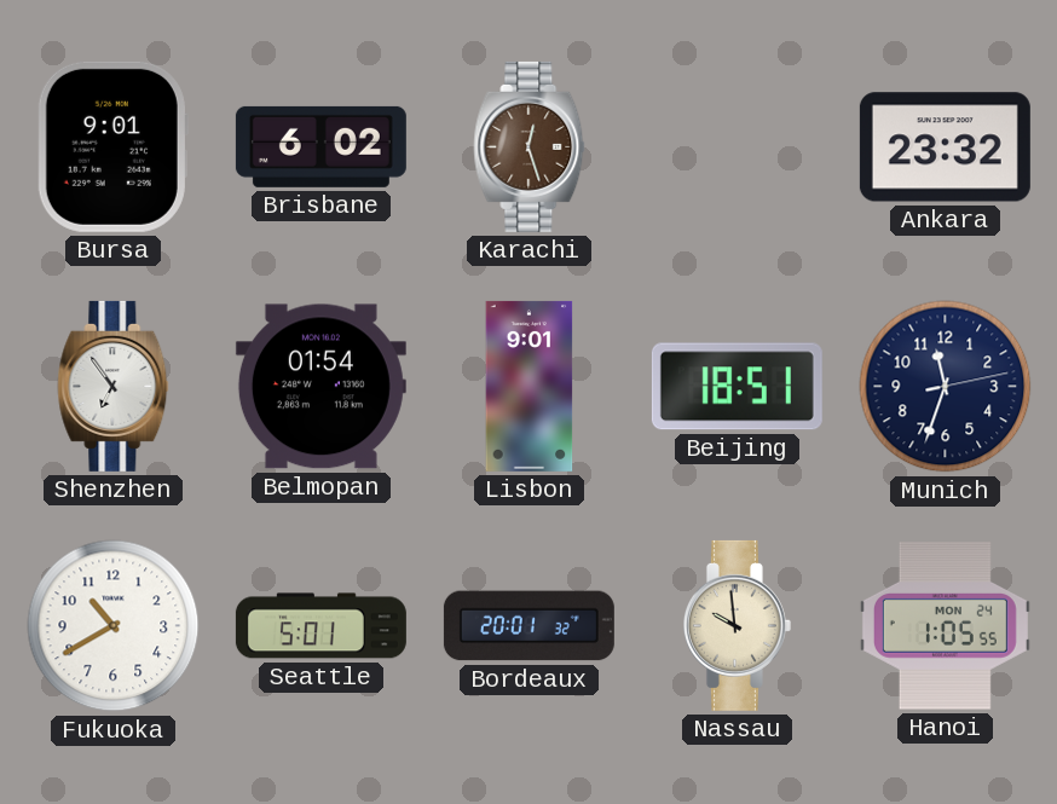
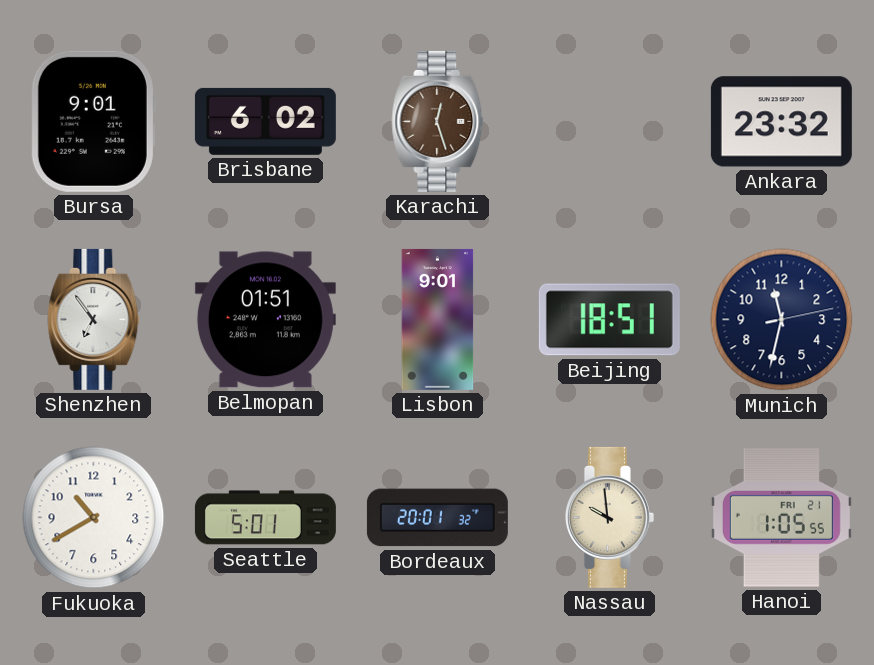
Belmopan: 01:54 -> 01:51
Munich: 11:33 -> 11:32
Hanoi date: MON 24 -> FRI 21
